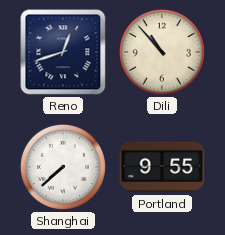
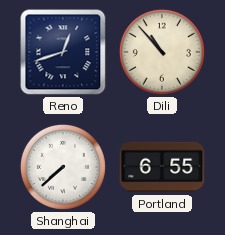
Portland: 9:55 -> 6:55
